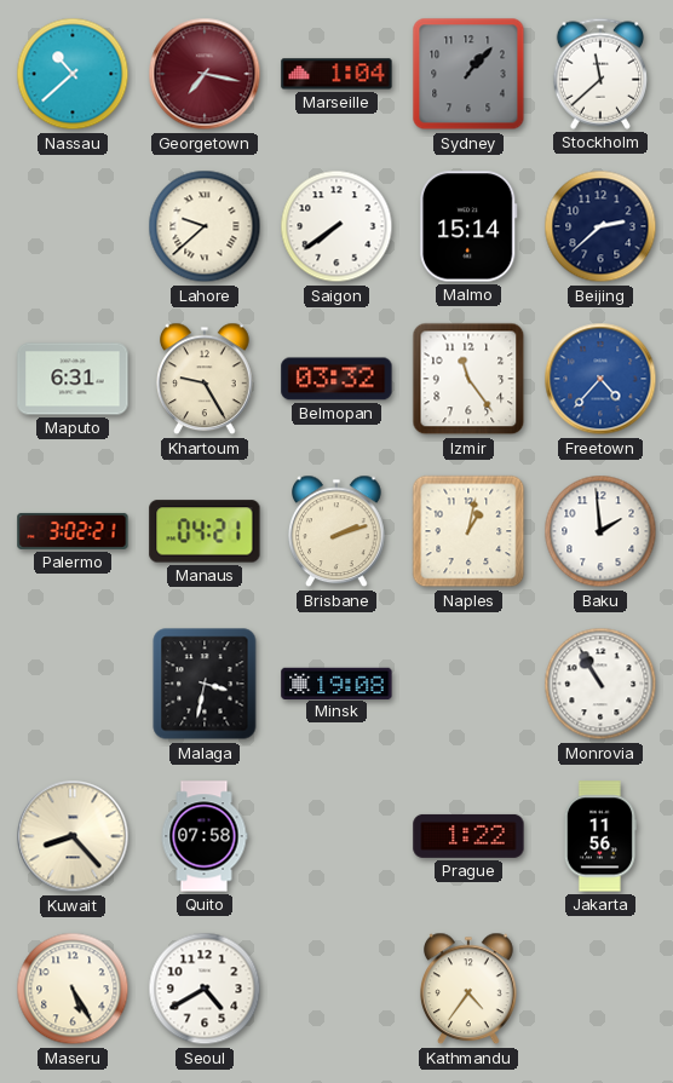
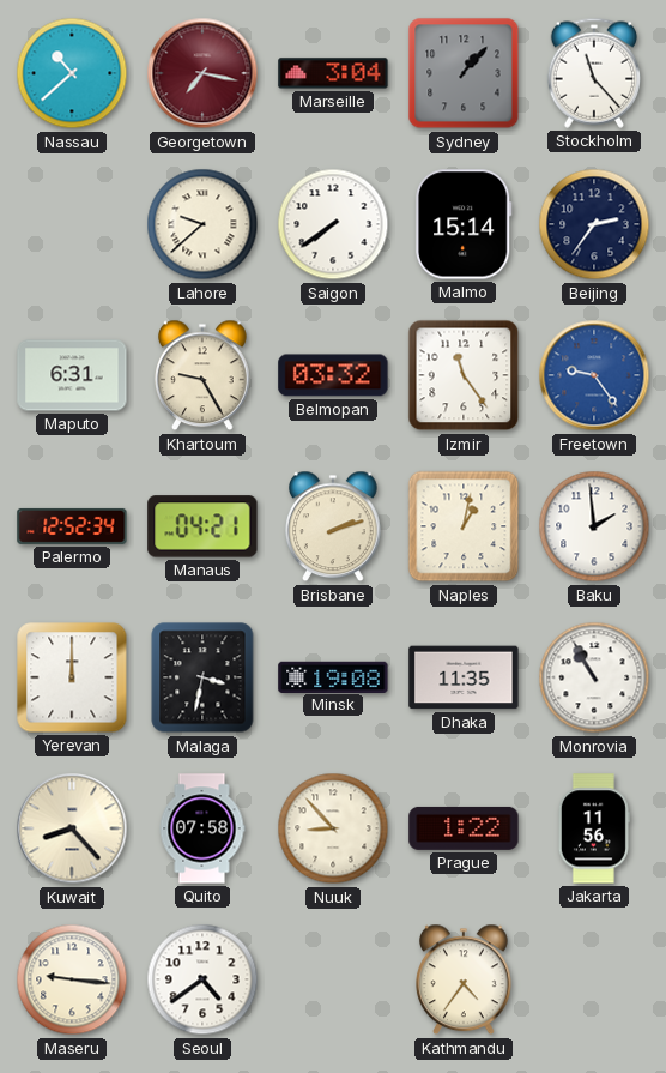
Marseille: 1:04 -> 3:04
Stockholm: 11:38 -> 11:23
Beijing: 2:38 -> 2:36
Freetown: 4:37 -> 9:24
Palermo: 3:02 -> 12:52
Yerevan: none -> 12:00
Dhaka: none -> 11:35
Nuuk: none -> 8:53
Maseru: 5:25 -> 9:16
Seoul: 4:40 -> 4:39
